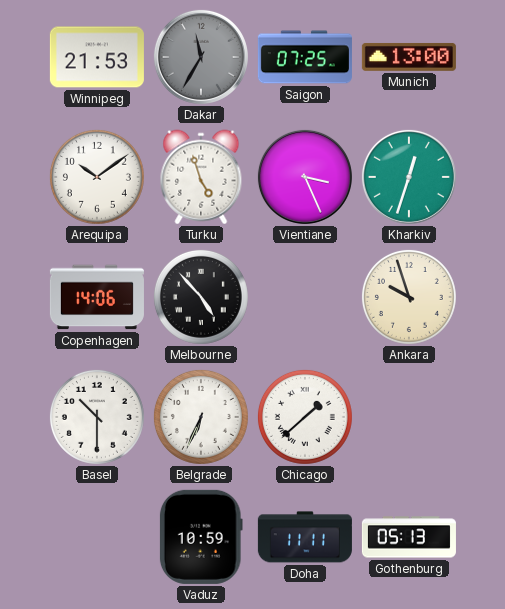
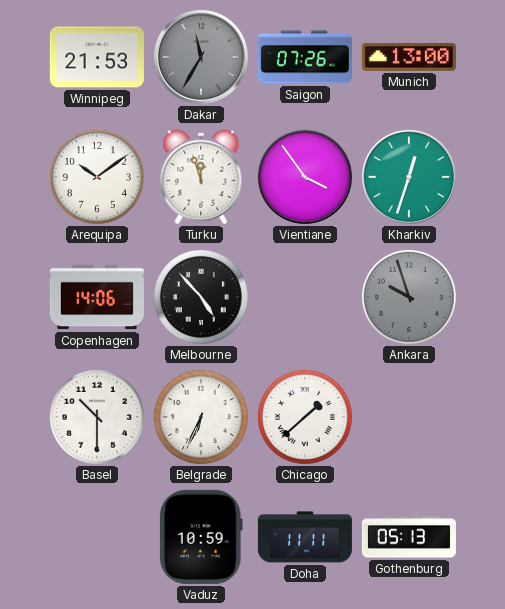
Saigon: 07:25 -> 07:26
Turku: 4:57 -> 11:57
Vientiane: 3:26 -> 3:54
Ankara dial: cream -> grey
